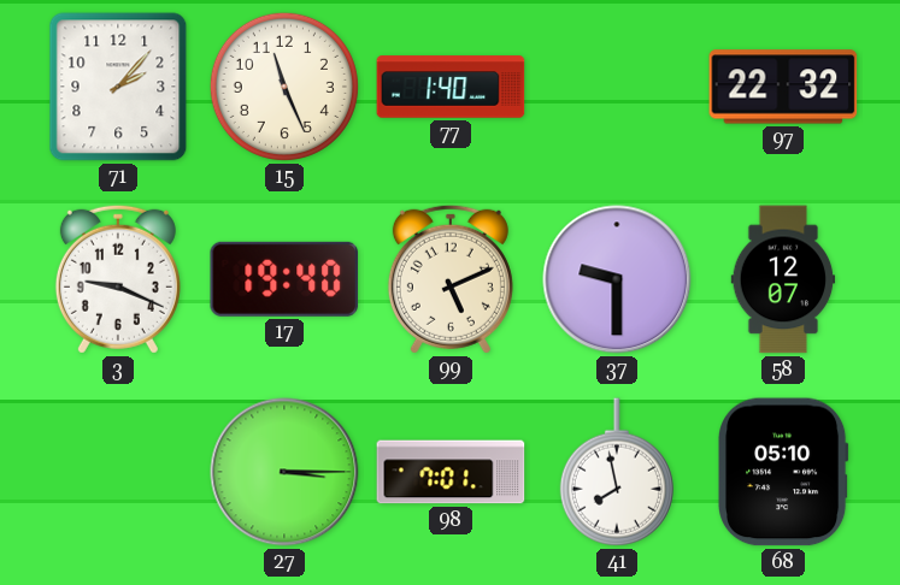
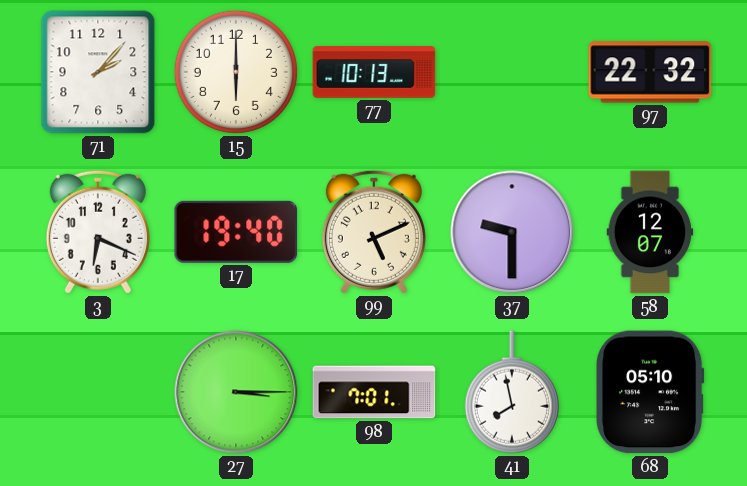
15: 11:26 -> 6:00
77: 1:40 -> 10:13
3: 9:19 -> 6:19
